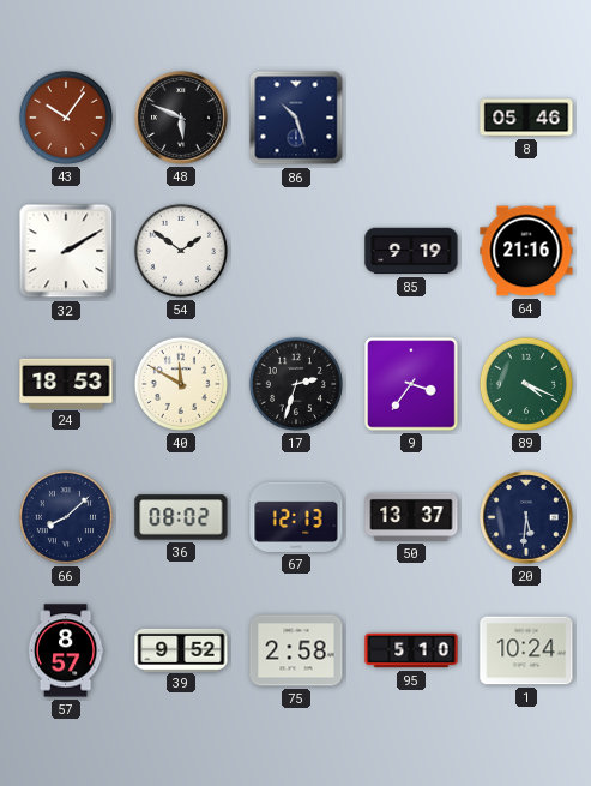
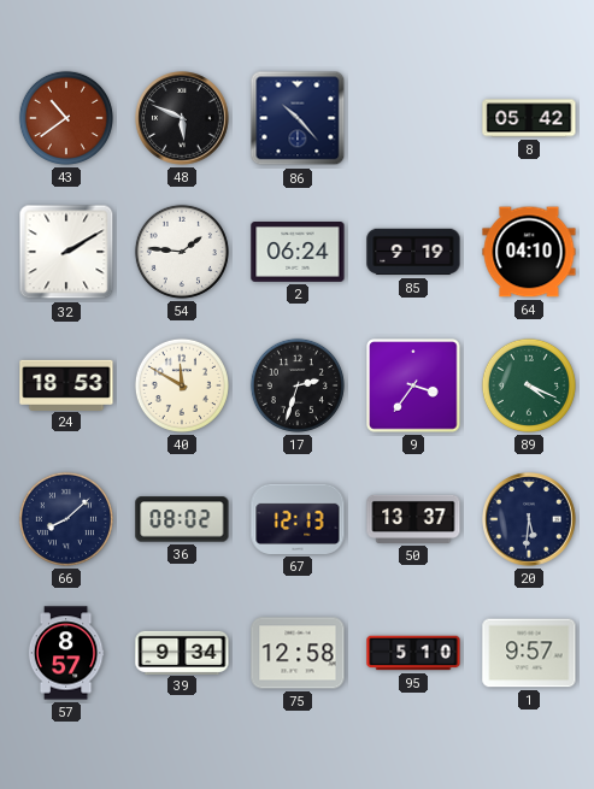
43: 10:06 -> 10:39
86: 10:27 -> 10:23
8: 05:46 -> 05:42
54: 1:51 -> 1:46
2: none -> 06:24
64: 21:16 -> 04:10
39: 9:52 -> 9:34
75: 2:58 -> 12:58
1: 10:24 -> 9:57
